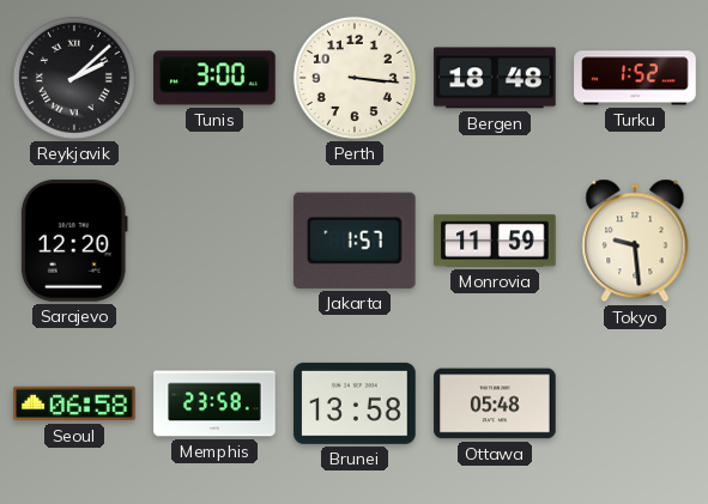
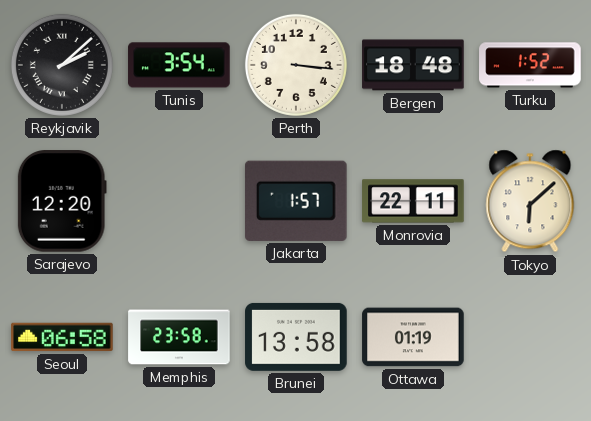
Tunis: 3:00 -> 3:54
Monrovia: 11:59 -> 22:11
Tokyo: 9:29 -> 6:08
Ottawa: 05:48 -> 01:19
